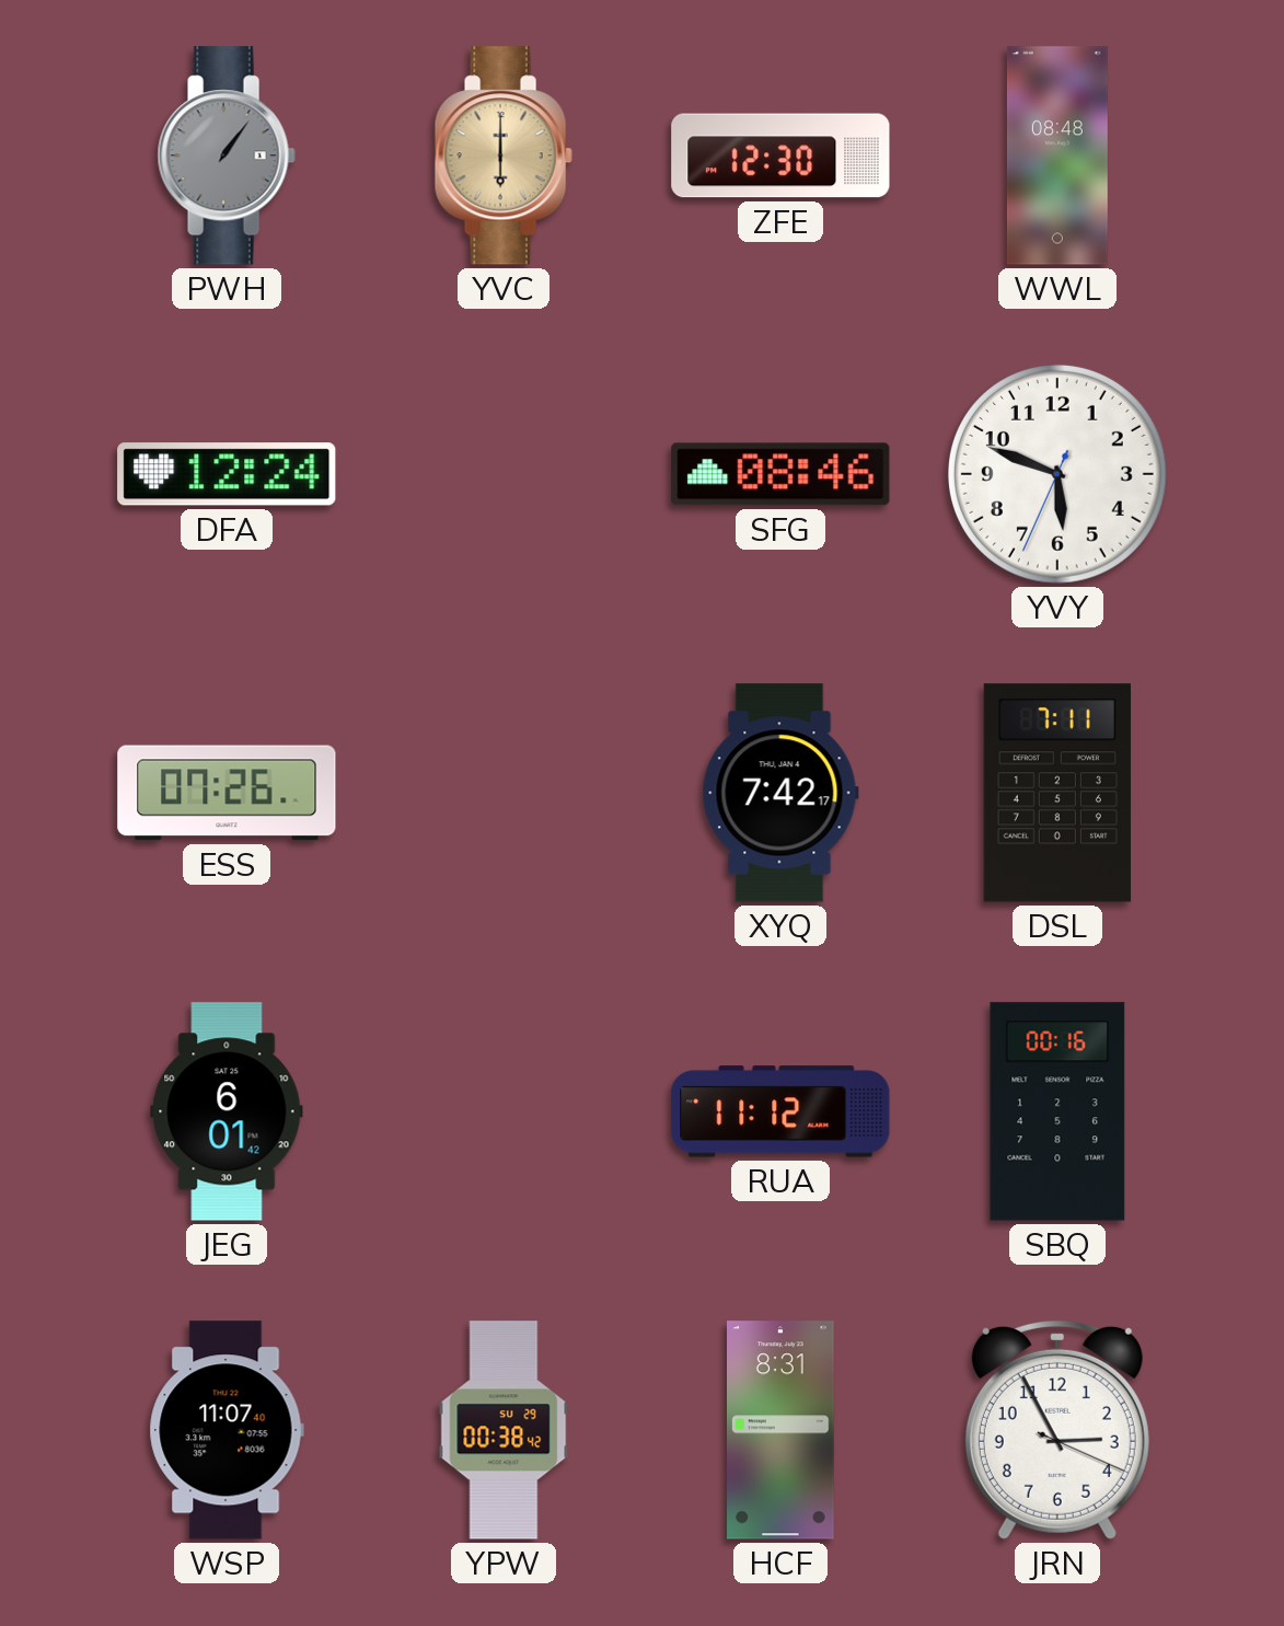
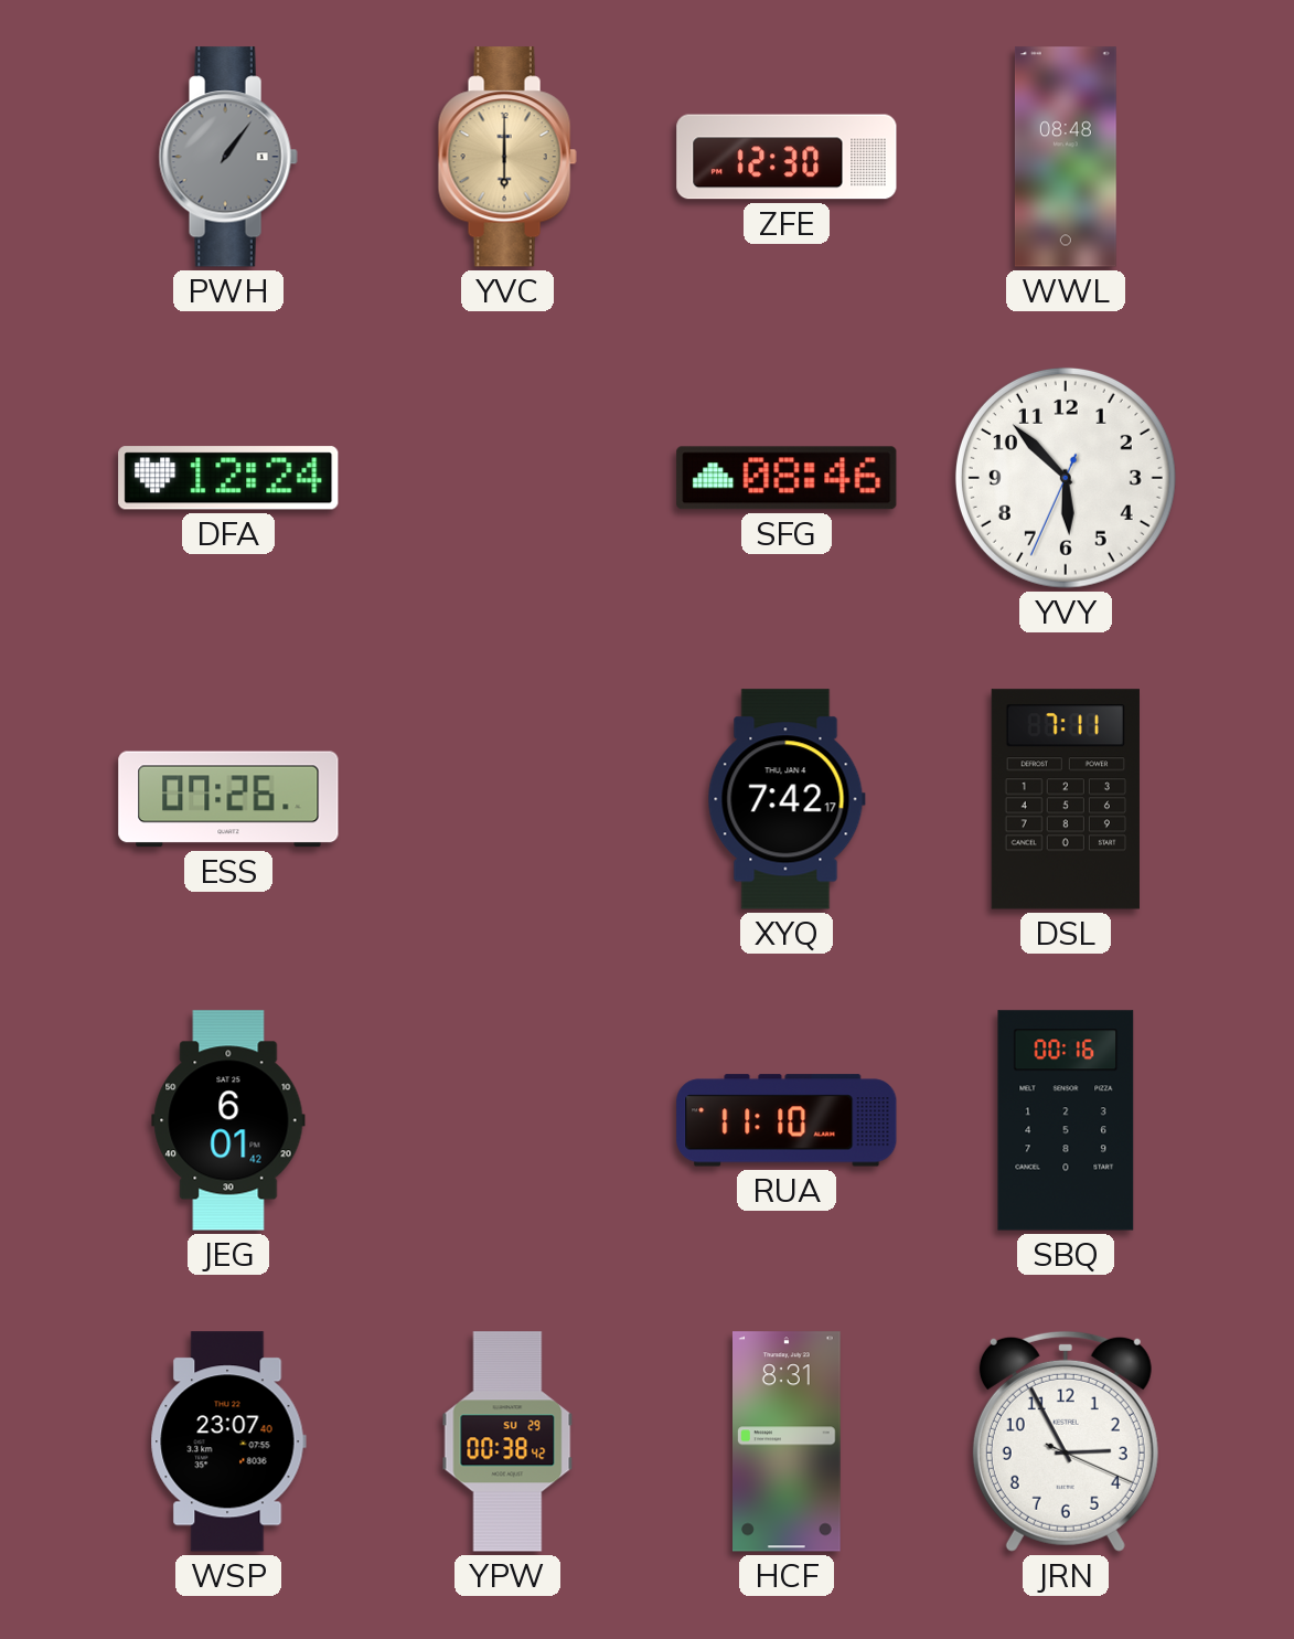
YVY: 5:48 -> 5:52
RUA: 11:12 -> 11:10
WSP: 11:07 -> 23:07
